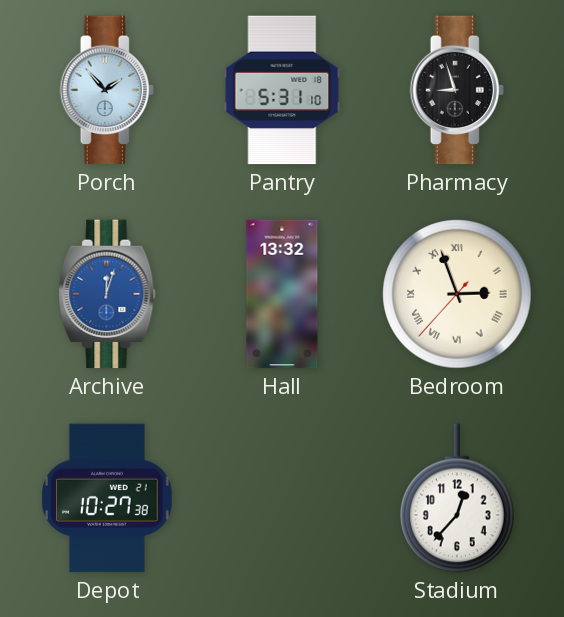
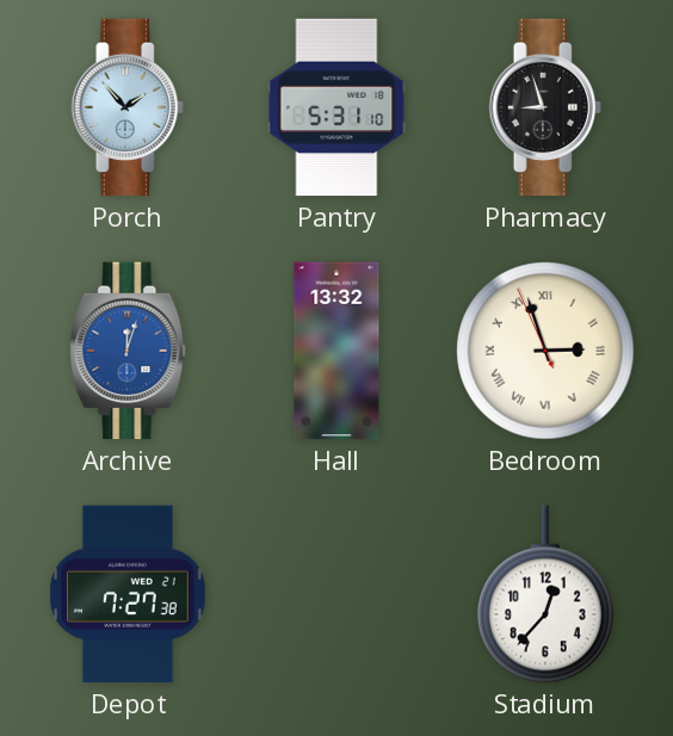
Bedroom: 2:56:37 -> 2:56:56
Depot: 10:27 -> 7:27
